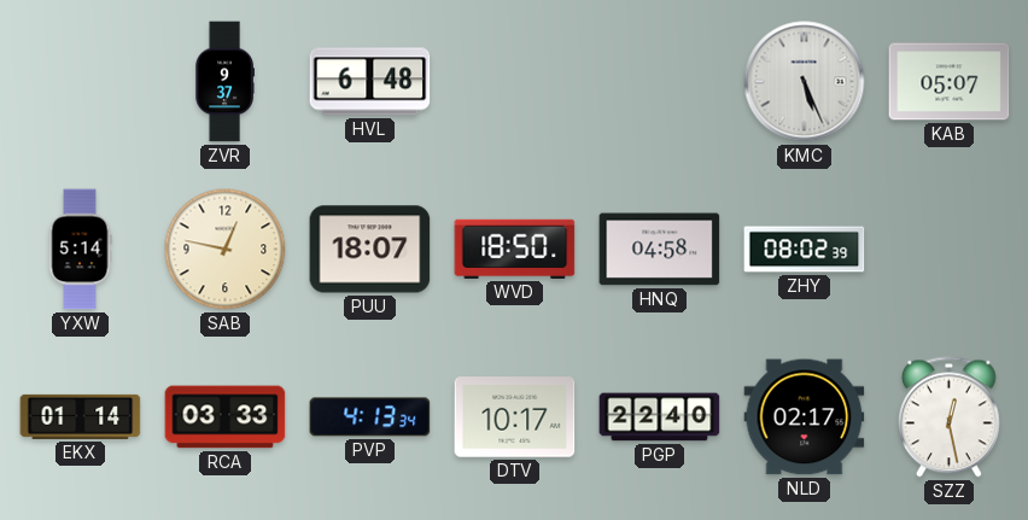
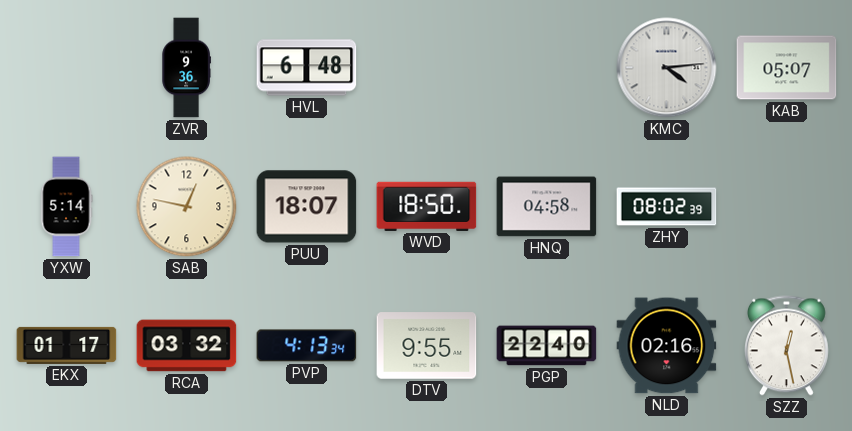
ZVR: 9:37 -> 9:36
KMC: 5:26 -> 4:14
EKX: 01:14 -> 01:17
RCA: 03:33 -> 03:32
DTV: 10:17 -> 9:55
NLD: 02:17 -> 02:16
